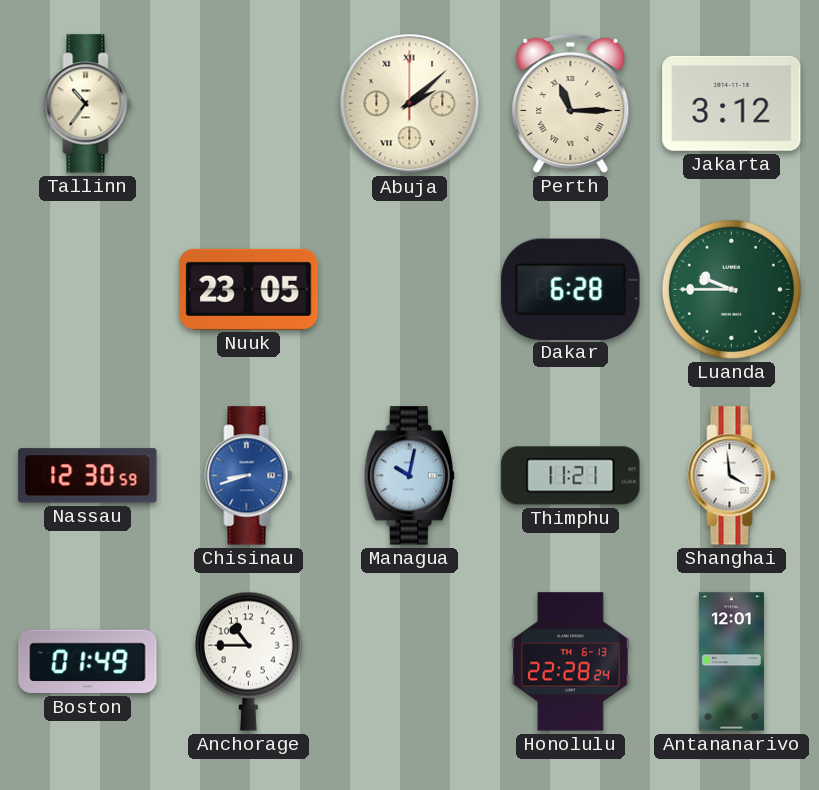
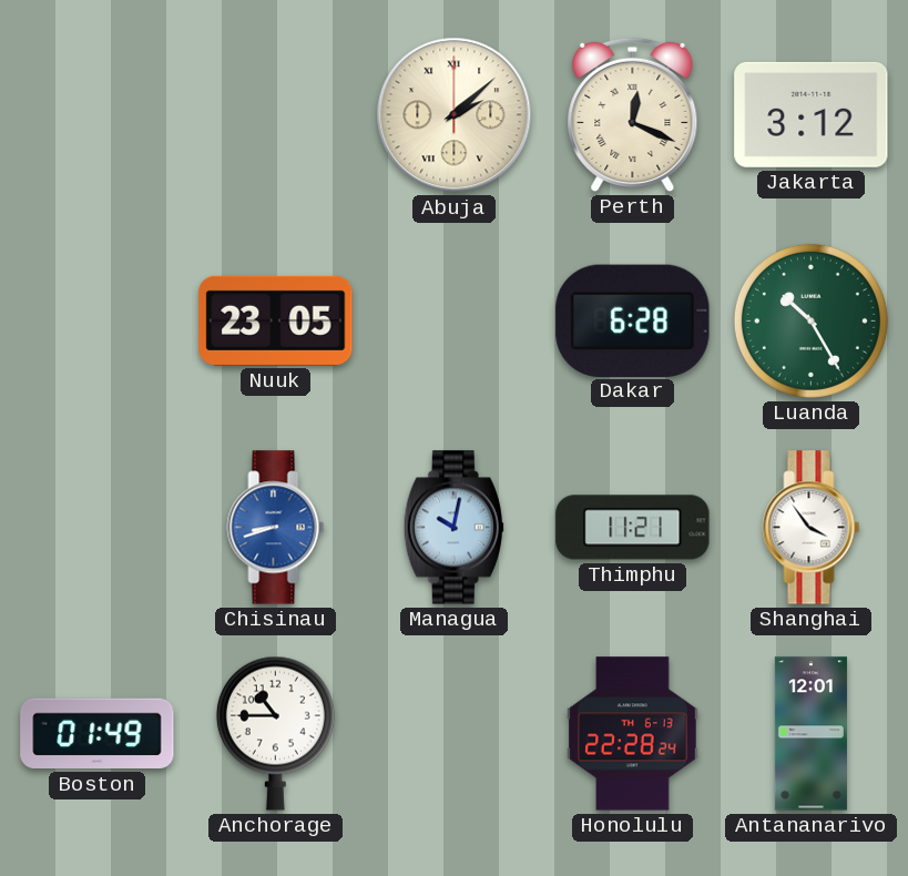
Tallinn: 10:36 -> none
Perth: 11:15 -> 12:19
Luanda: 9:45 -> 10:25
Nassau: 12:30 -> none
Shanghai: 3:59 -> 3:54
